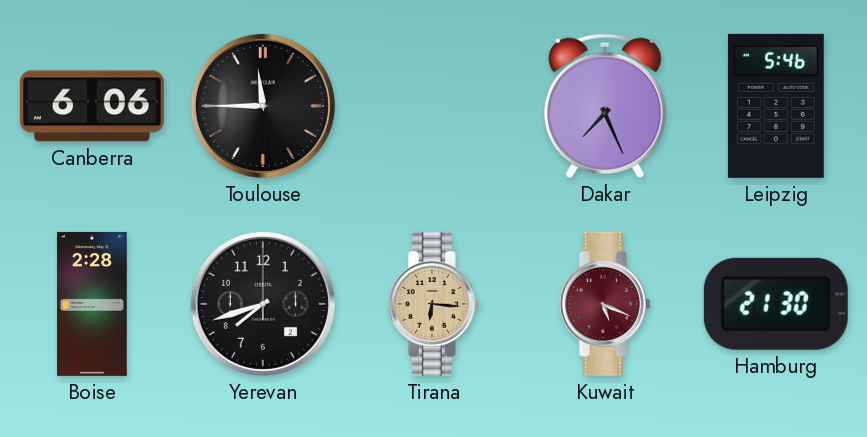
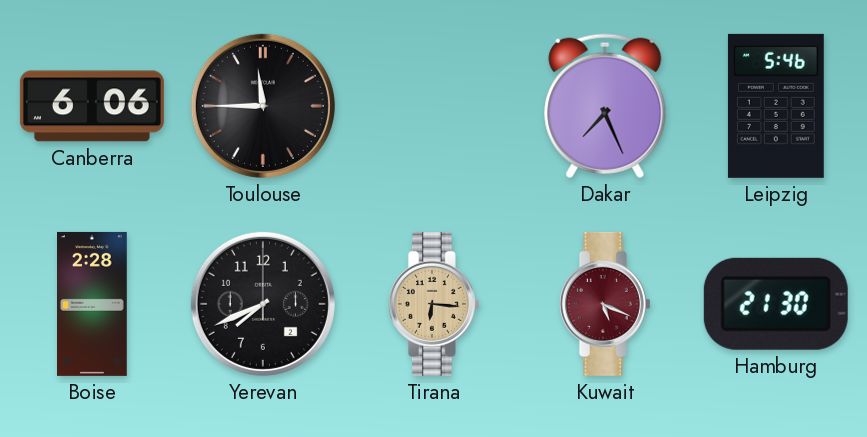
Yerevan: 7:42 -> 7:41
